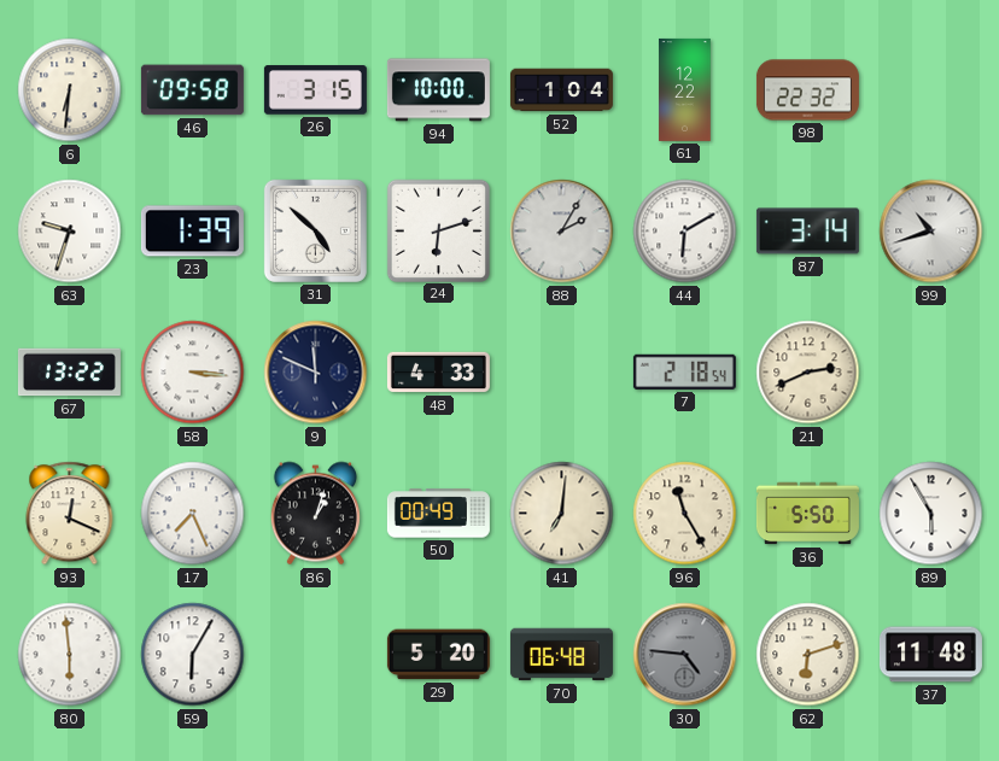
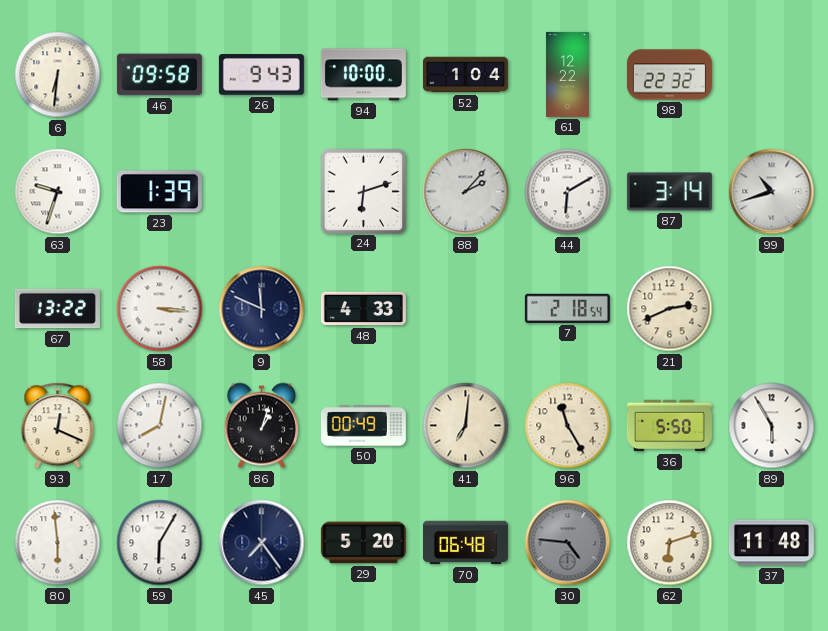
26: 3:15 -> 9:43
31: 4:52 -> none
88: 2:05 -> 2:07
17: 7:26 -> 8:02
45: none -> 7:24
